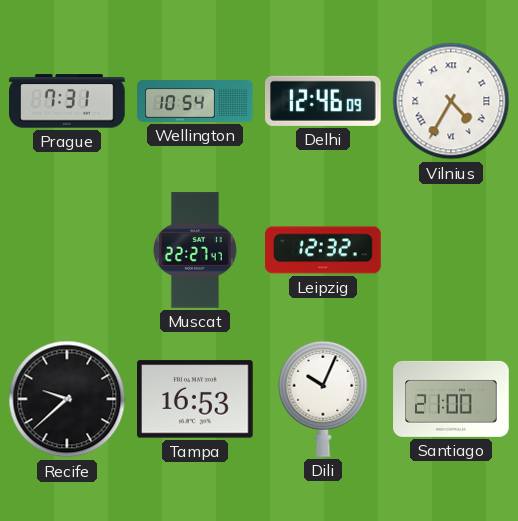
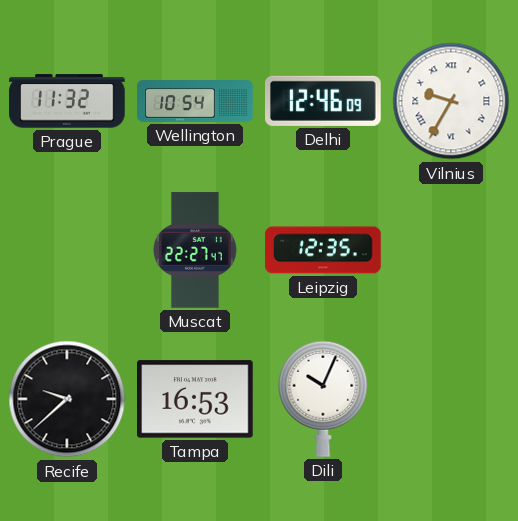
Prague: 7:31 -> 11:32
Vilnius: 4:35 -> 9:35
Leipzig: 12:32 -> 12:35
Santiago: 21:00 -> none
